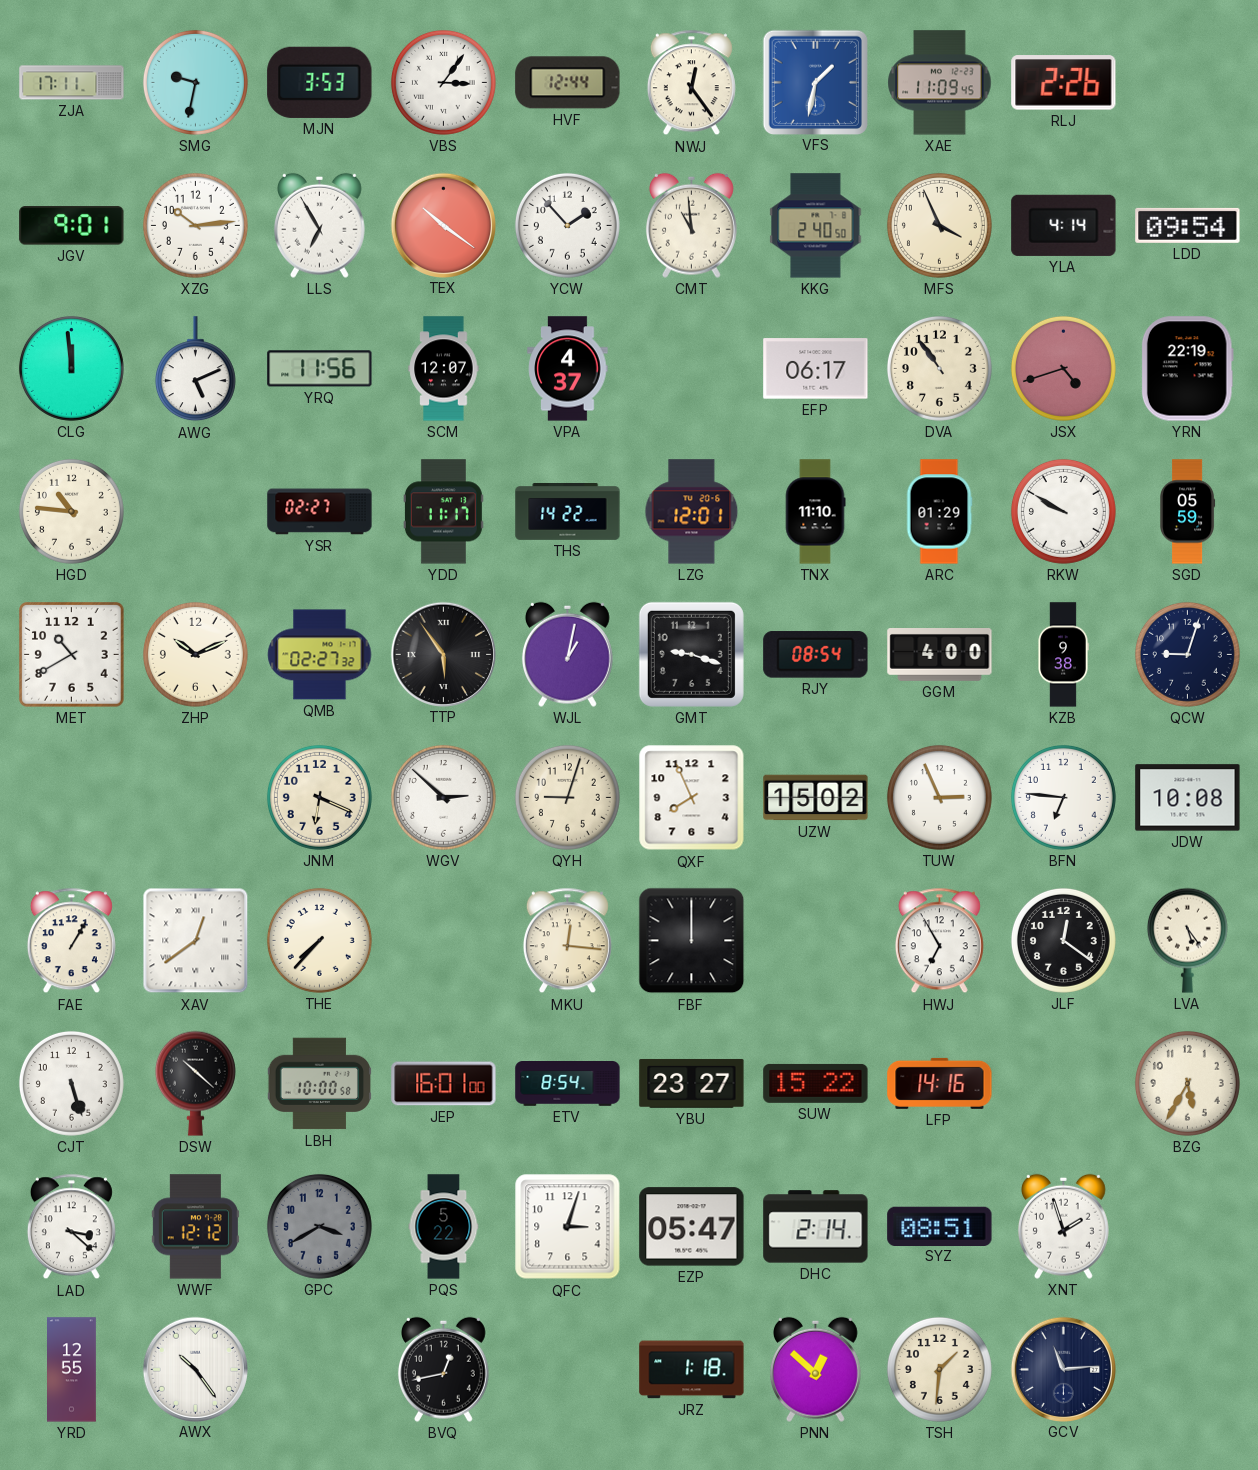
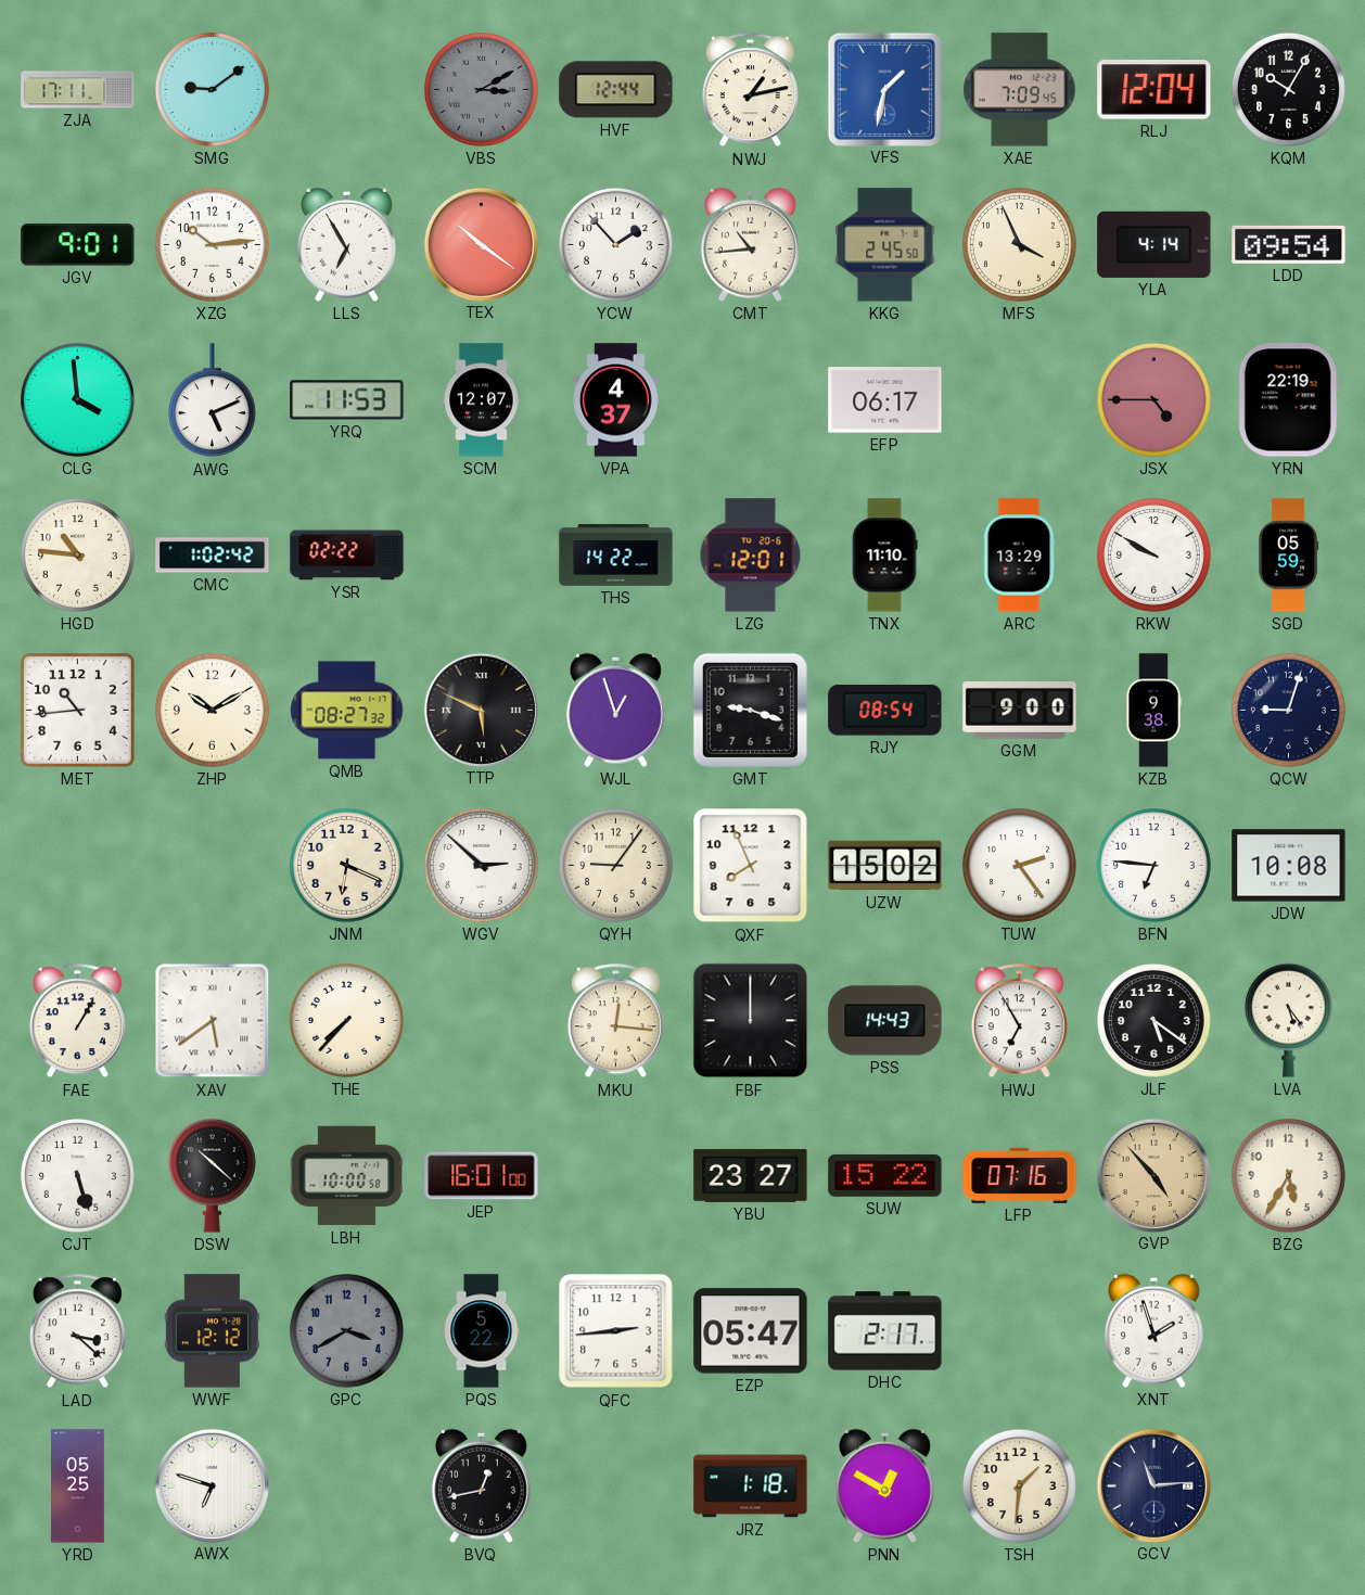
SMG: 9:32 -> 9:09
MJN: 3:53 -> none
VBS: 3:06 -> 3:10
VBS dial: white -> grey
NWJ: 12:24 -> 1:13
XAE: 11:09 -> 7:09
RLJ: 2:26 -> 12:04
KQM: none -> 10:05
CMT: 10:59 -> 10:44
KKG: 2:40 -> 2:45
CLG: 11:59 -> 3:59
YRQ: 11:56 -> 11:53
DVA: 10:54 -> none
JSX: 4:42 -> 4:45
CMC: none -> 1:02
YSR: 02:27 -> 02:22
YDD: 11:17 -> none
ARC: 01:29 -> 13:29
MET: 10:40 -> 10:44
ZHP: 10:11 -> 10:10
QMB: 02:27 -> 08:27
TTP: 5:54 -> 5:49
WJL: 1:02 -> 12:57
GGM: 4:00 -> 9:00
QYH: 9:03 -> 9:06
TUW: 2:56 -> 2:24
XAV: 12:39 -> 5:39
PSS: none -> 14:43
JLF: 12:21 -> 5:21
ETV: 8:54 -> none
LFP: 14:16 -> 07:16
GVP: none -> 4:53
QFC: 3:03 -> 2:44
DHC: 2:14 -> 2:17
SYZ: 08:51 -> none
YRD: 12:55 -> 05:25
AWX: 10:24 -> 6:48
PNN: 12:52 -> 12:50
